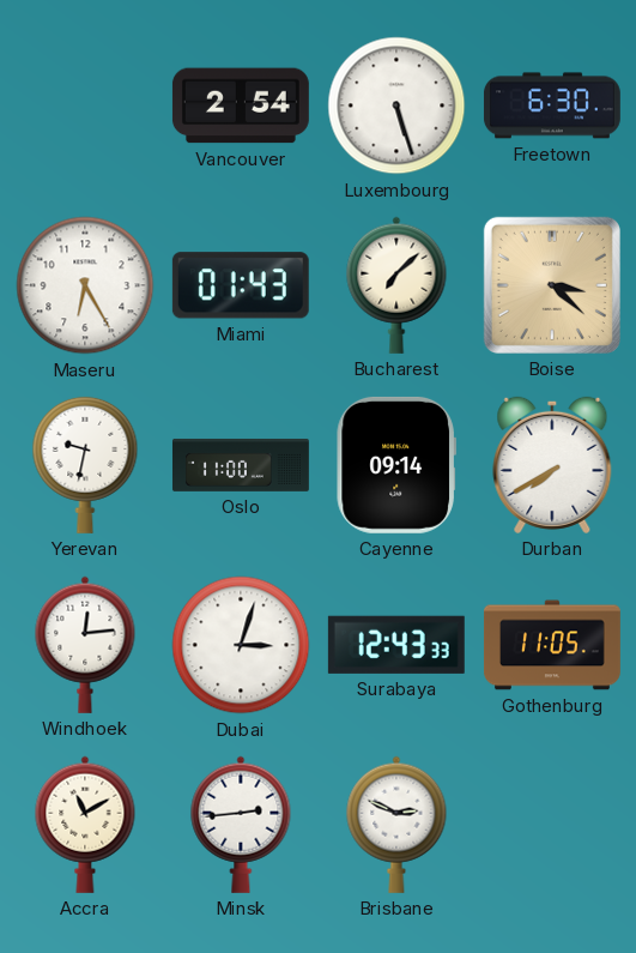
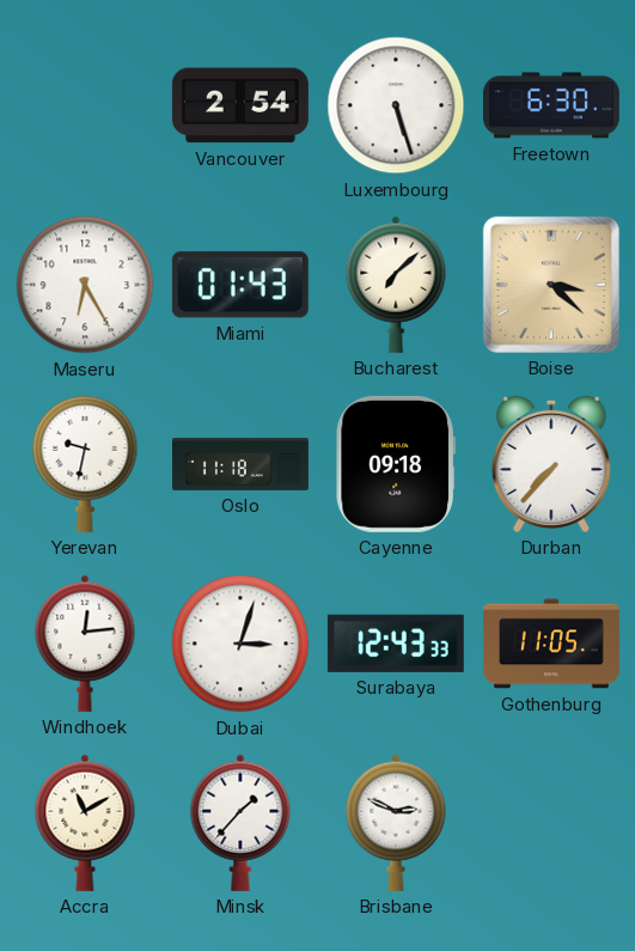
Oslo: 11:00 -> 11:18
Cayenne: 09:14 -> 09:18
Durban: 7:40 -> 7:37
Minsk: 2:44 -> 1:37
